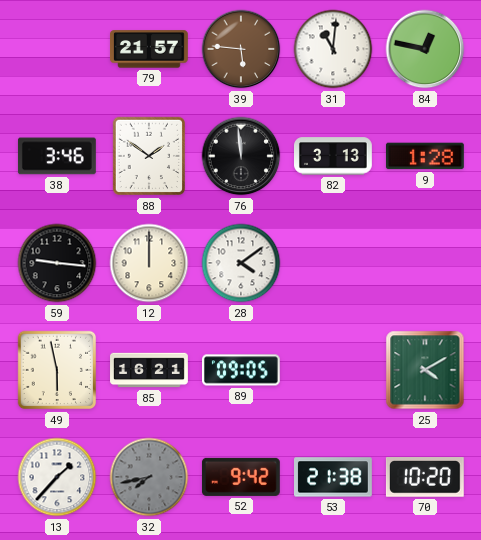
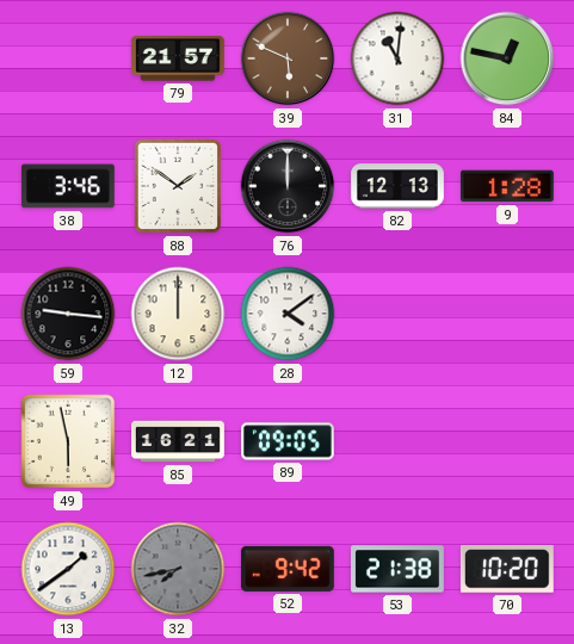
39: 5:46 -> 5:49
76: 11:59 -> 12:00
82: 3:13 -> 12:13
25: 4:10 -> none
13: 1:37 -> 1:39
